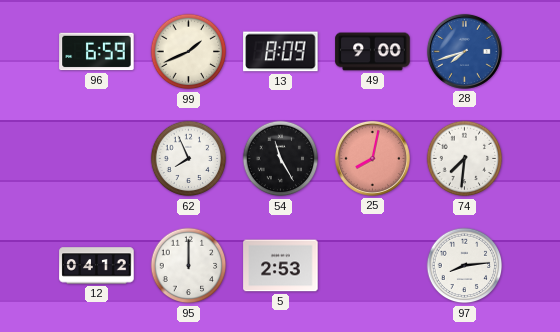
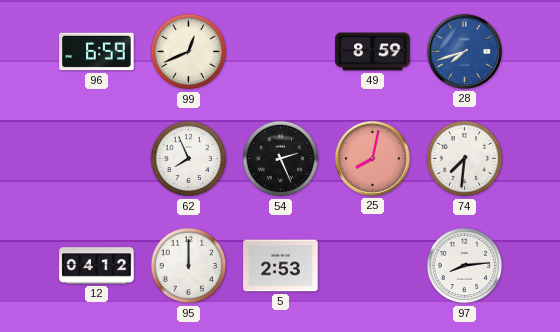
99: 1:41 -> 12:41
13: 8:09 -> none
49: 9:00 -> 8:59
54: 11:25 -> 2:26
